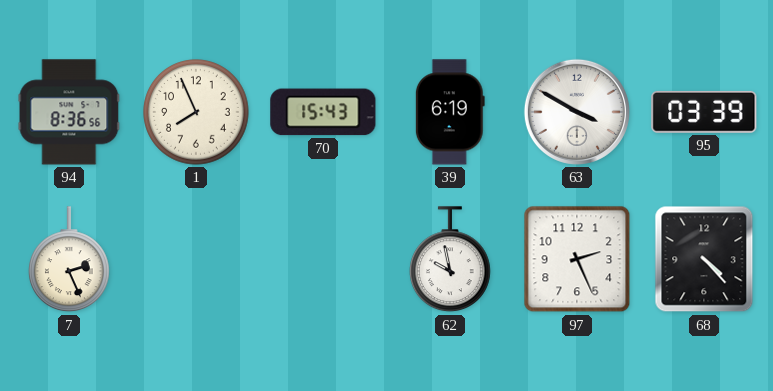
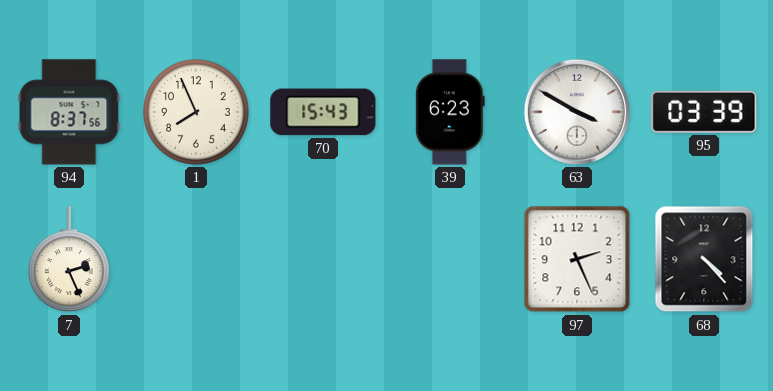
94: 8:36 -> 8:37
39: 6:19 -> 6:23
62: 9:58 -> none
